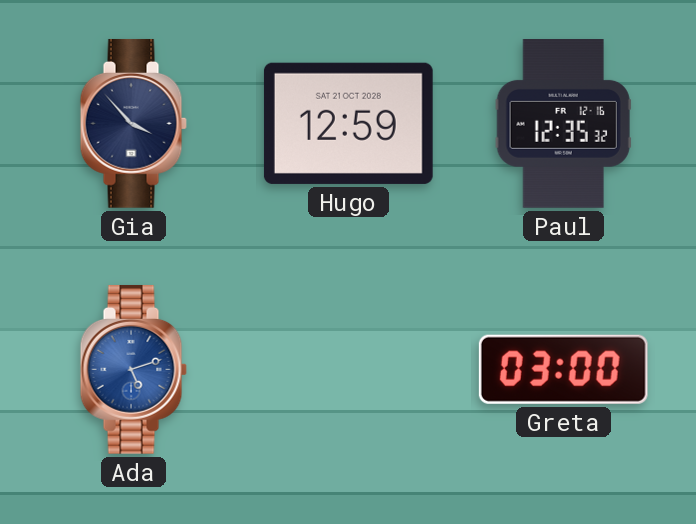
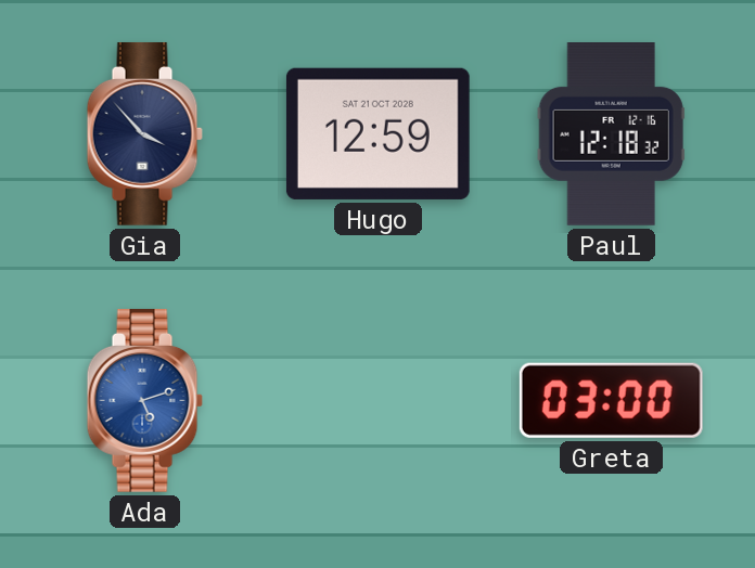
Paul: 12:35 -> 12:18
